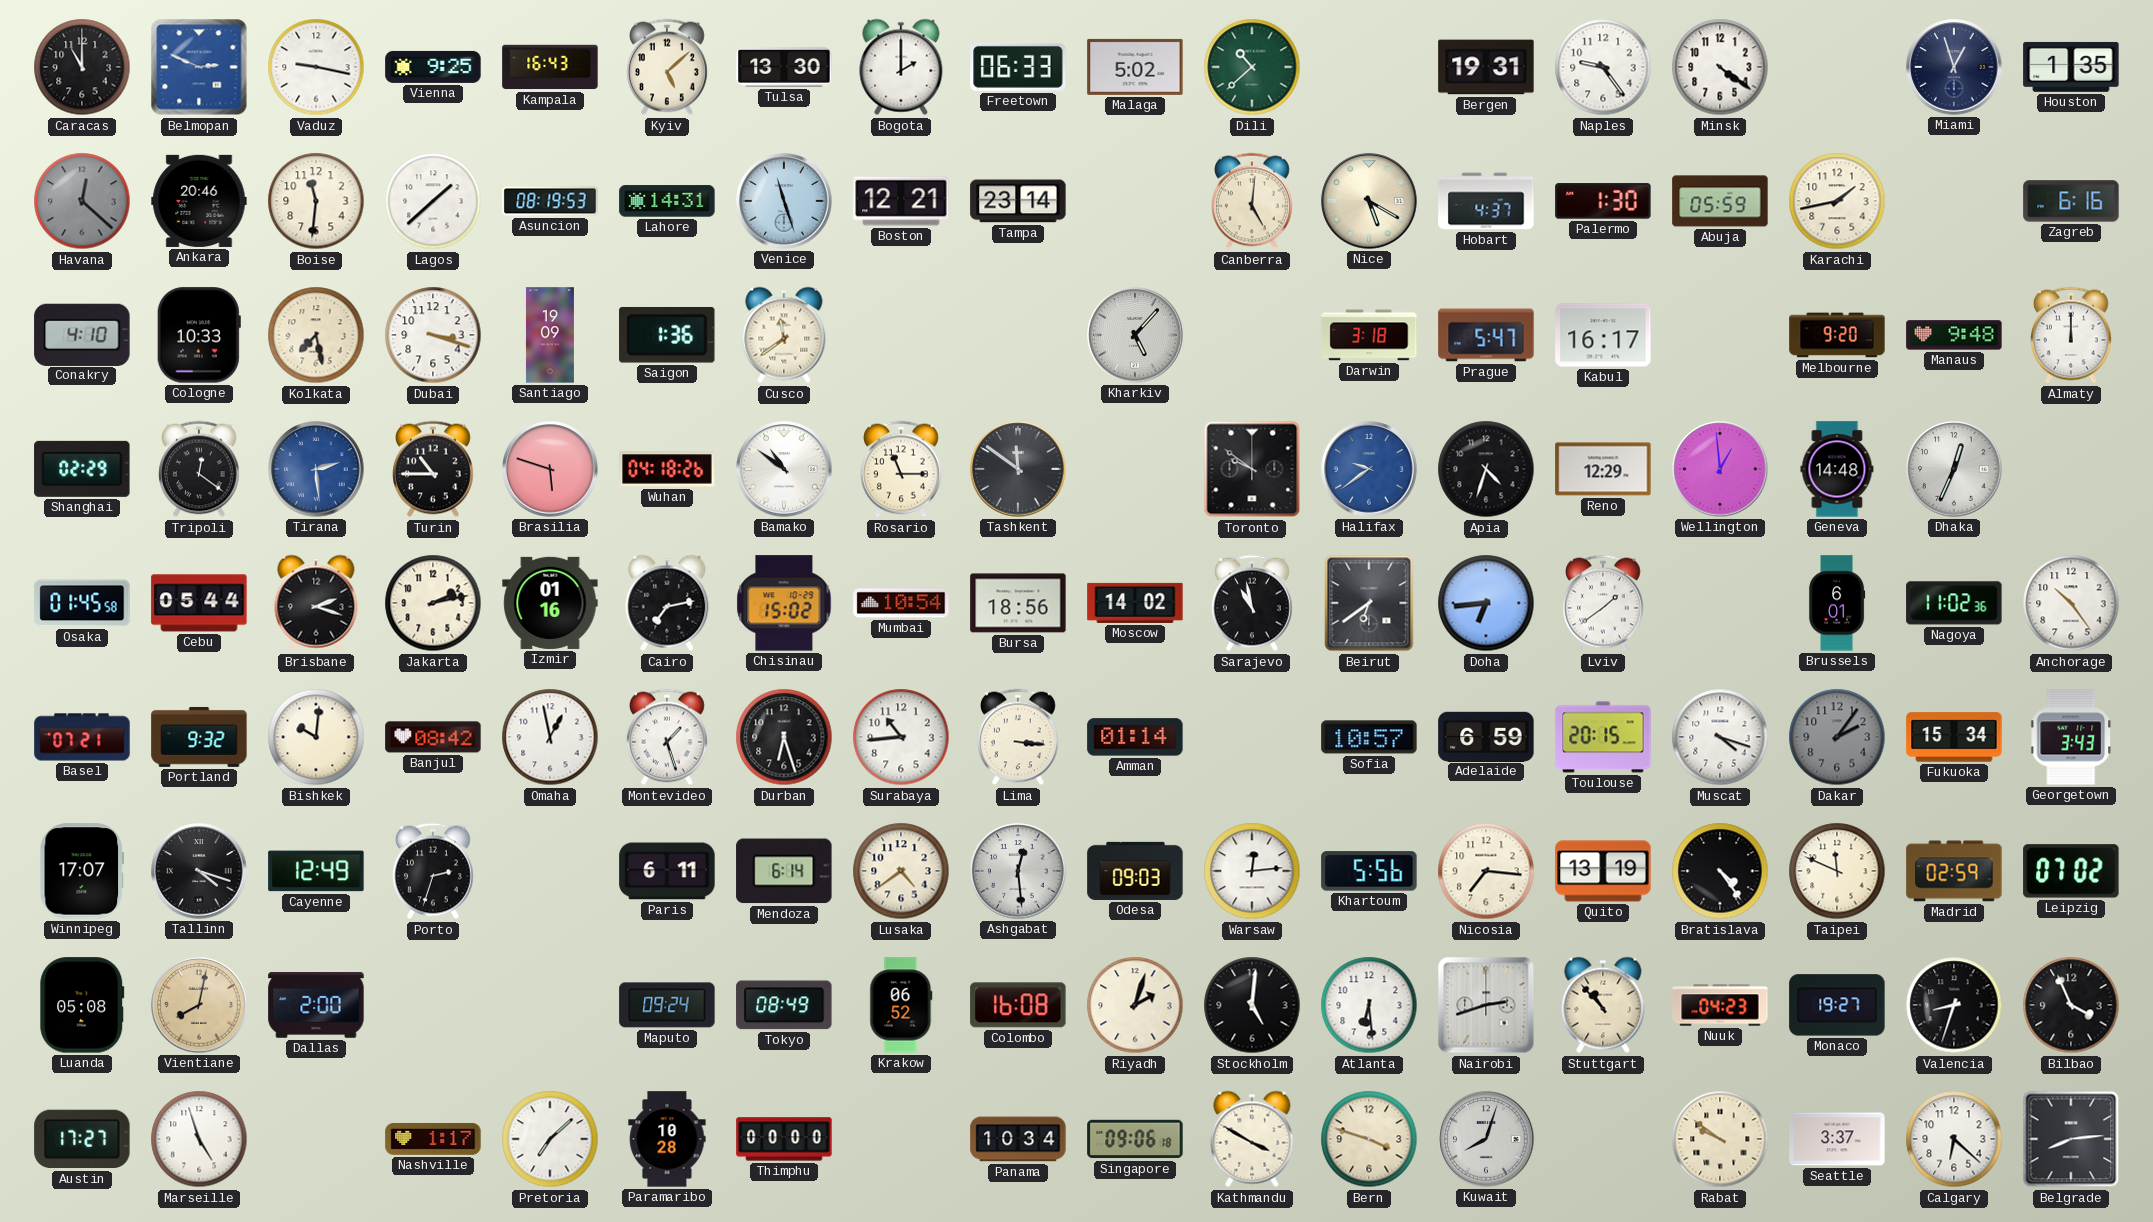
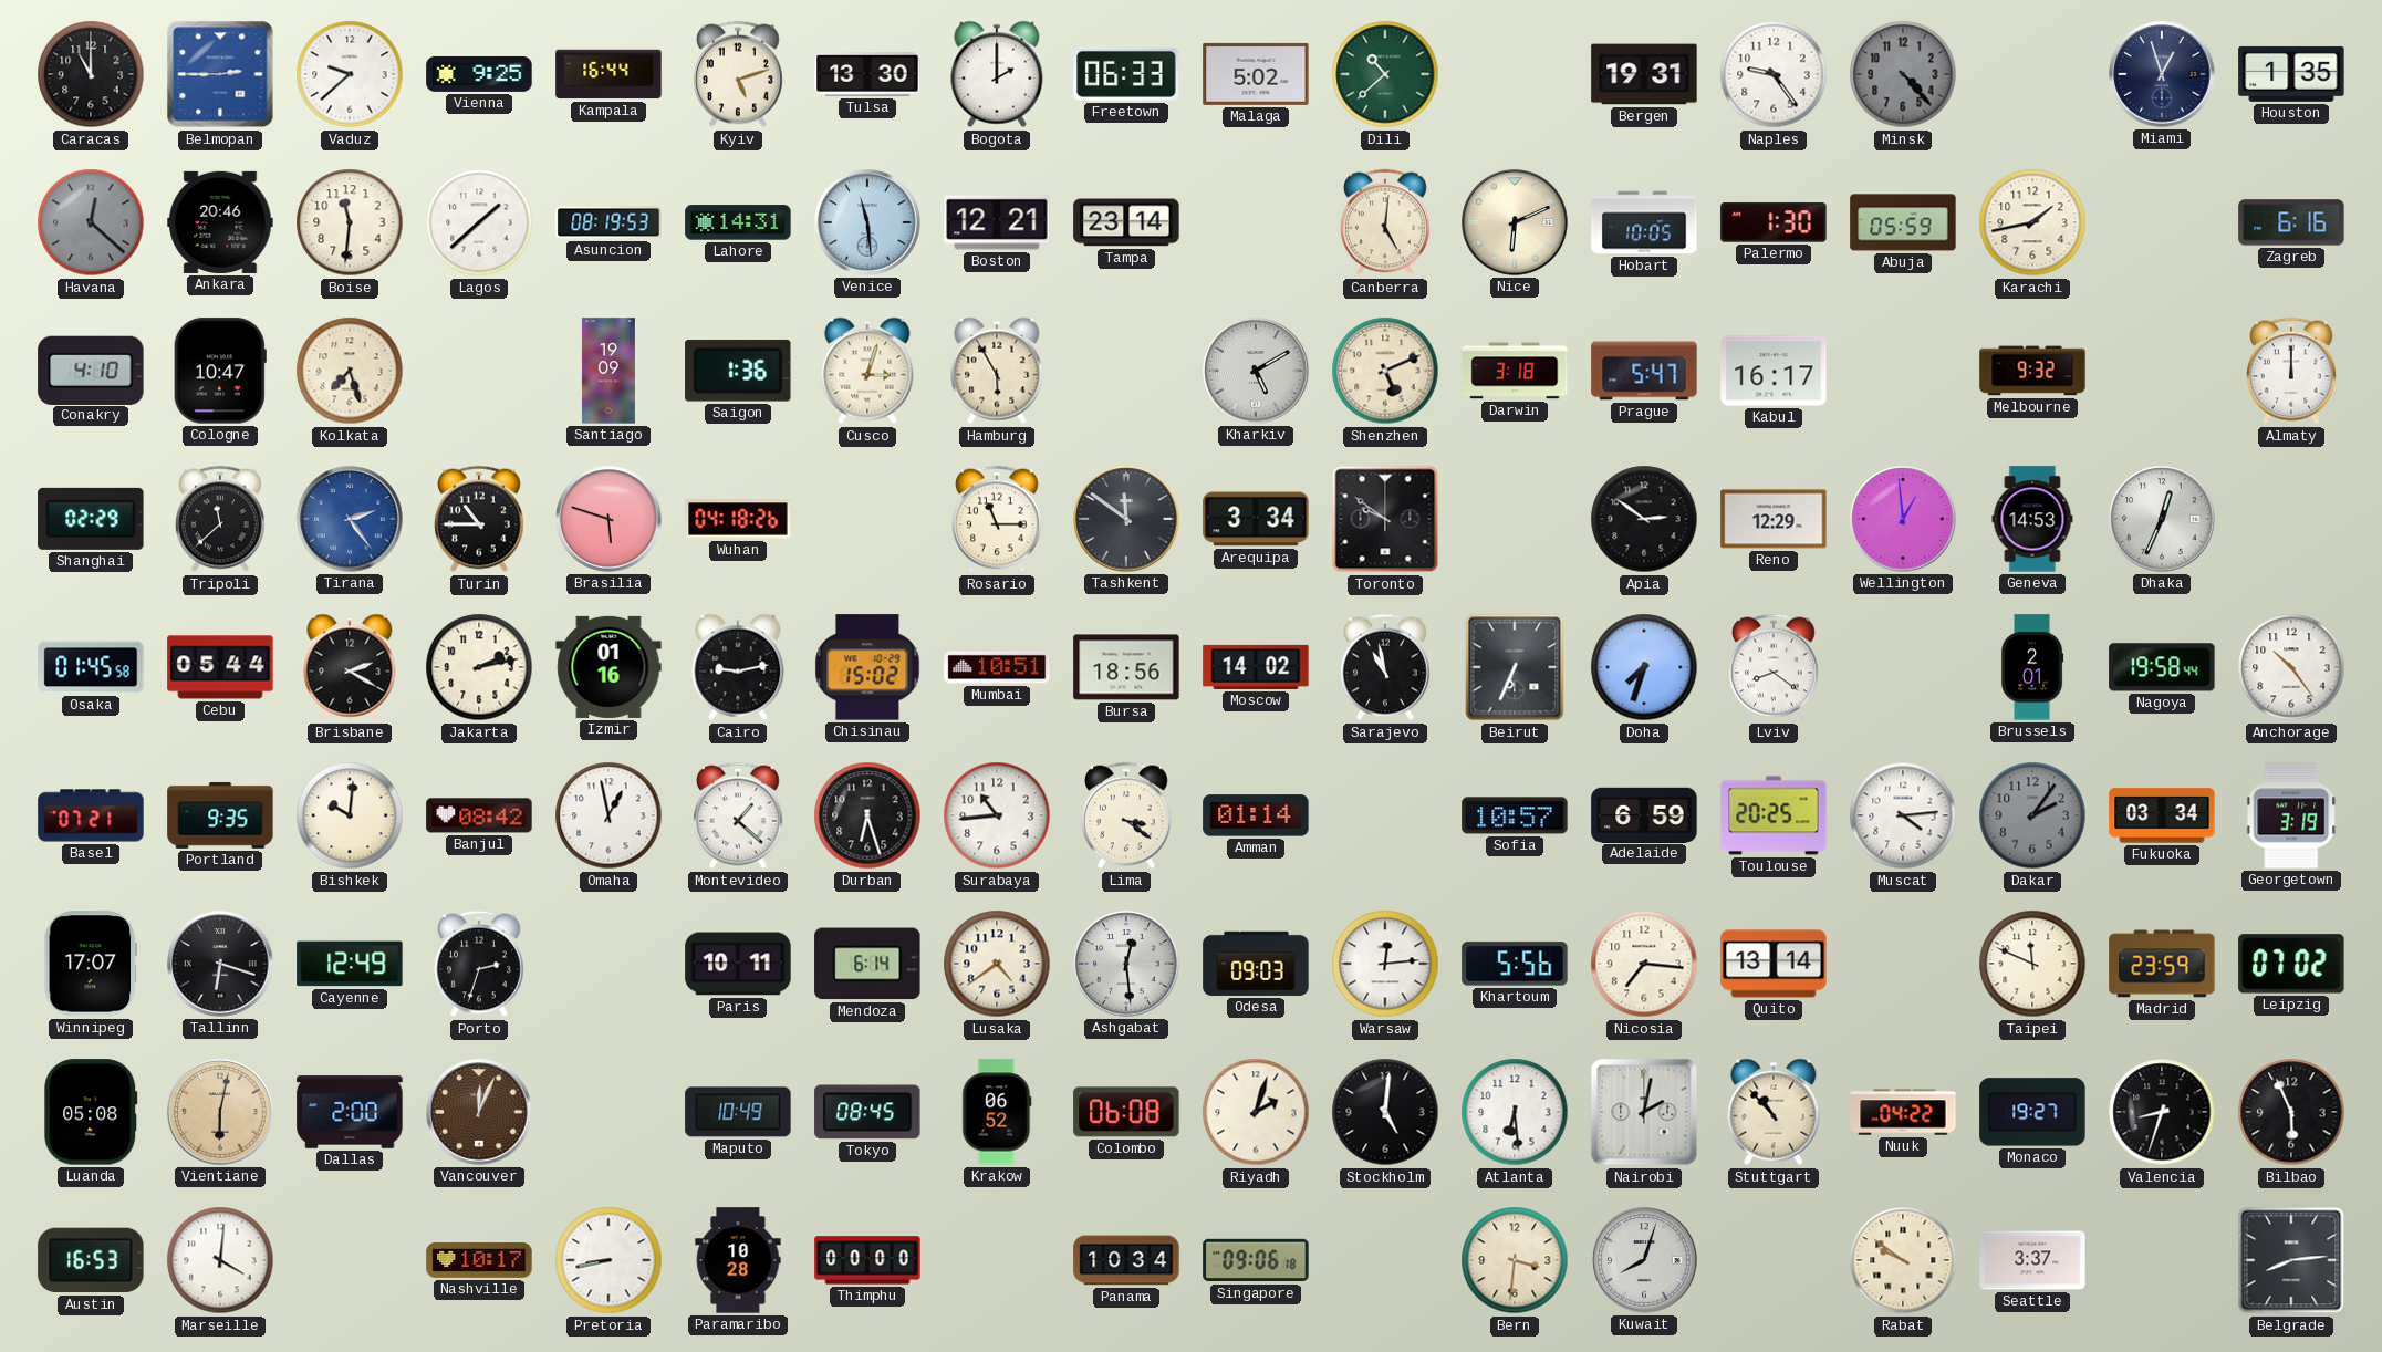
Belmopan: 2:49 -> 2:45
Vaduz: 9:17 -> 9:38
Kampala: 16:43 -> 16:44
Kyiv: 5:08 -> 5:12
Minsk: 4:21 -> 4:23
Minsk dial: white -> grey
Venice: 11:27 -> 11:29
Nice: 5:20 -> 6:11
Hobart: 4:37 -> 10:05
Cologne: 10:33 -> 10:47
Kolkata: 7:28 -> 7:27
Dubai: 3:18 -> none
Cusco: 11:39 -> 3:03
Hamburg: none -> 5:55
Kharkiv: 5:07 -> 5:10
Shenzhen: none -> 5:11
Melbourne: 9:20 -> 9:32
Manaus: 9:48 -> none
Tripoli: 12:21 -> 11:38
Tirana: 2:29 -> 2:24
Bamako: 10:51 -> none
Arequipa: none -> 3:34
Halifax: 9:39 -> none
Apia: 4:33 -> 2:51
Geneva: 14:48 -> 14:53
Brisbane: 2:18 -> 2:20
Cairo: 7:13 -> 9:13
Mumbai: 10:54 -> 10:51
Beirut: 6:39 -> 6:34
Doha: 6:44 -> 7:33
Lviv: 1:39 -> 8:21
Brussels: 6:01 -> 2:01
Nagoya: 11:02 -> 19:58
Portland: 9:32 -> 9:35
Montevideo: 1:27 -> 1:22
Lima: 3:16 -> 3:21
Toulouse: 20:15 -> 20:25
Muscat: 4:18 -> 4:14
Fukuoka: 15:34 -> 03:34
Georgetown: 3:43 -> 3:19
Tallinn: 4:18 -> 6:18
Paris: 6:11 -> 10:11
Quito: 13:19 -> 13:14
Bratislava: 4:24 -> none
Madrid: 02:59 -> 23:59
Vientiane: 8:02 -> 6:02
Vancouver: none -> 12:04
Maputo: 09:24 -> 10:49
Tokyo: 08:49 -> 08:45
Colombo: 16:08 -> 06:08
Nairobi: 2:42 -> 2:02
Nuuk: 04:23 -> 04:22
Bilbao: 3:56 -> 5:56
Austin: 17:27 -> 16:53
Marseille: 4:57 -> 4:01
Nashville: 1:17 -> 10:17
Pretoria: 7:08 -> 8:43
Kathmandu: 3:50 -> none
Bern: 3:48 -> 3:31
Calgary: 6:22 -> none
